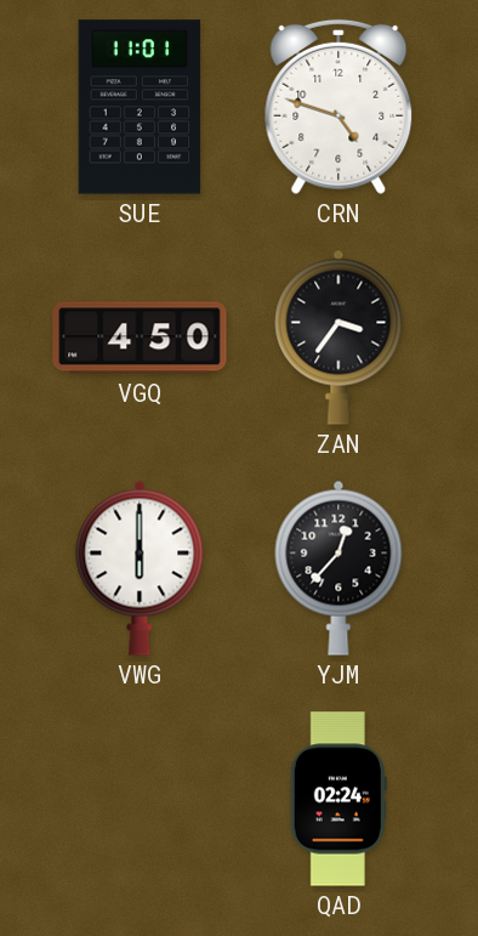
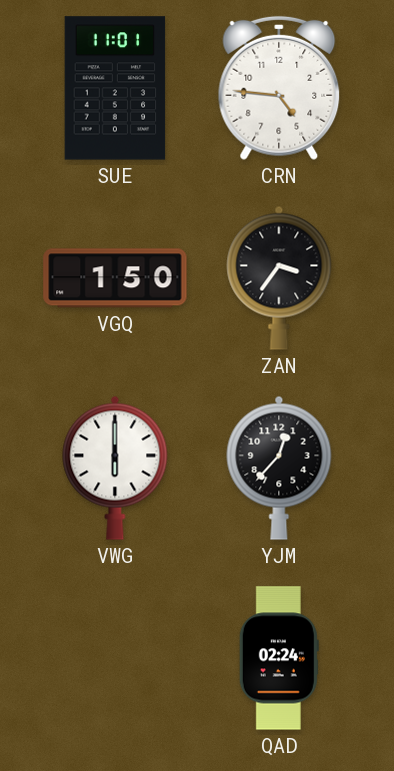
CRN: 4:48 -> 4:46
VGQ: 4:50 -> 1:50
